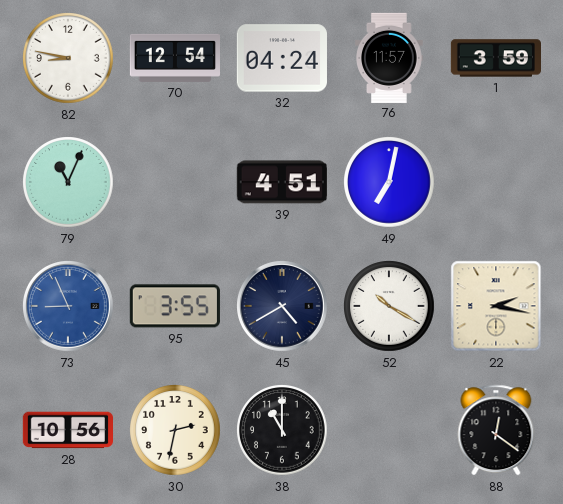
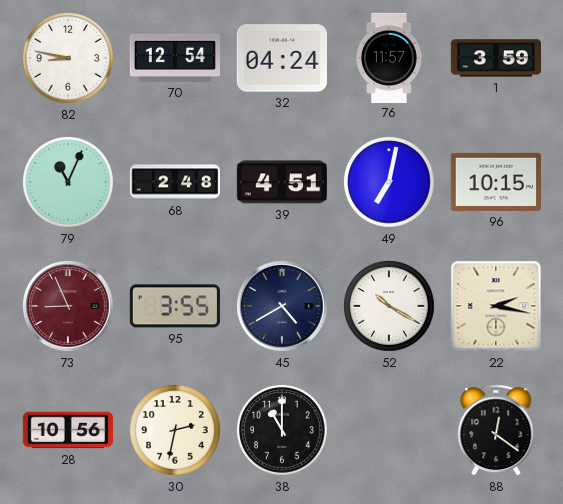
68: none -> 2:48
96: none -> 10:15
73 dial: blue -> burgundy
